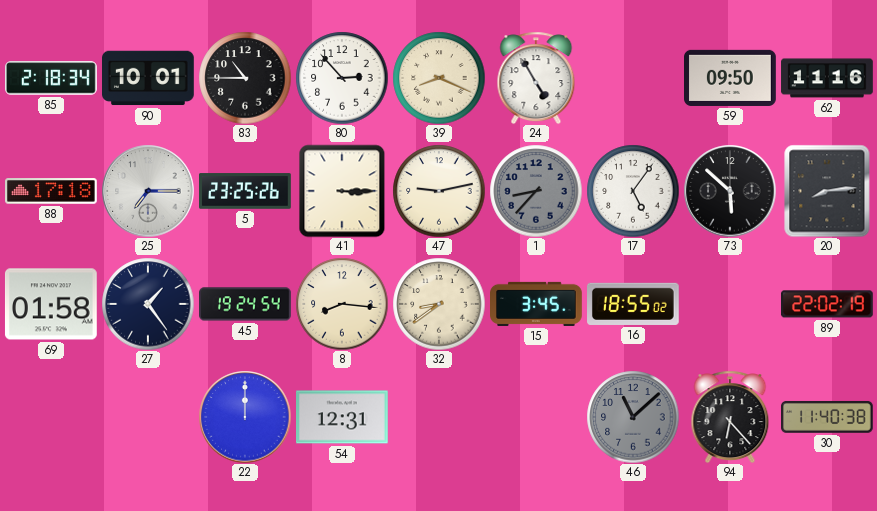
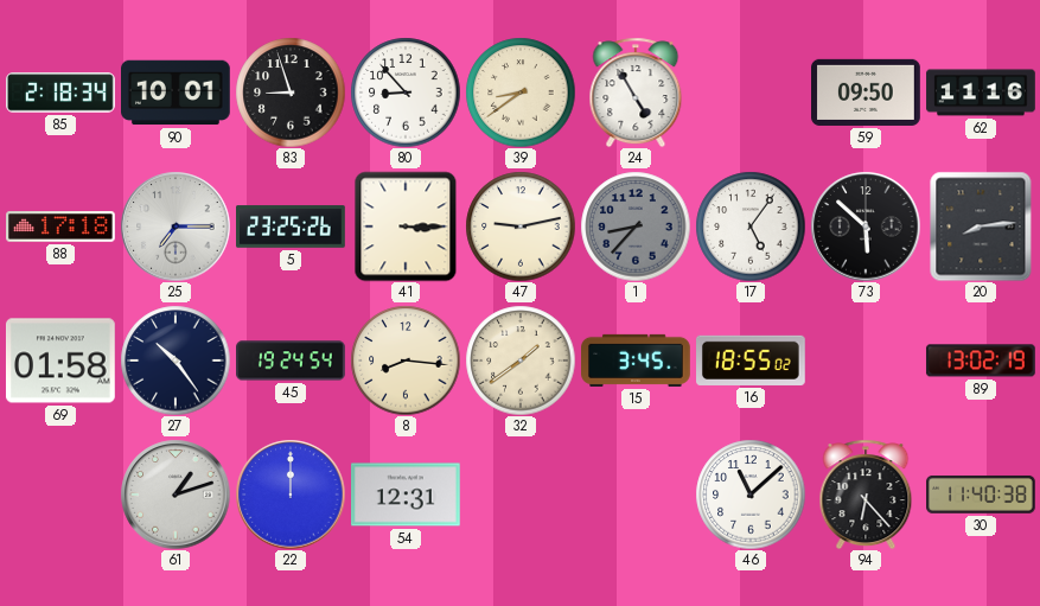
83: 10:45 -> 8:57
80: 2:53 -> 8:53
39: 8:19 -> 8:39
27: 1:24 -> 10:24
32: 8:39 -> 1:39
89: 22:02 -> 13:02
61: none -> 1:12
46 dial: grey -> white
